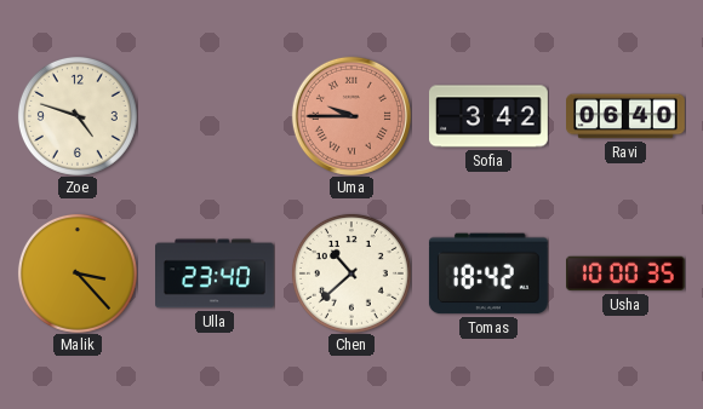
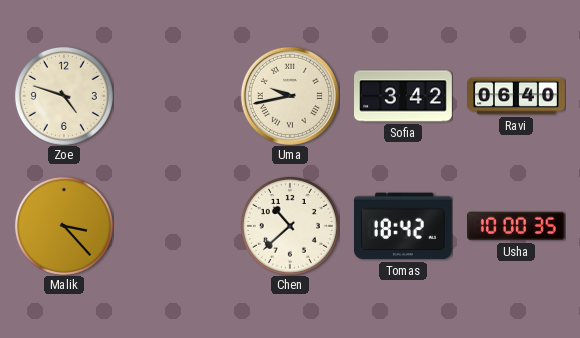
Uma: 9:45 -> 9:43
Uma dial: salmon -> cream
Ulla: 23:40 -> none
